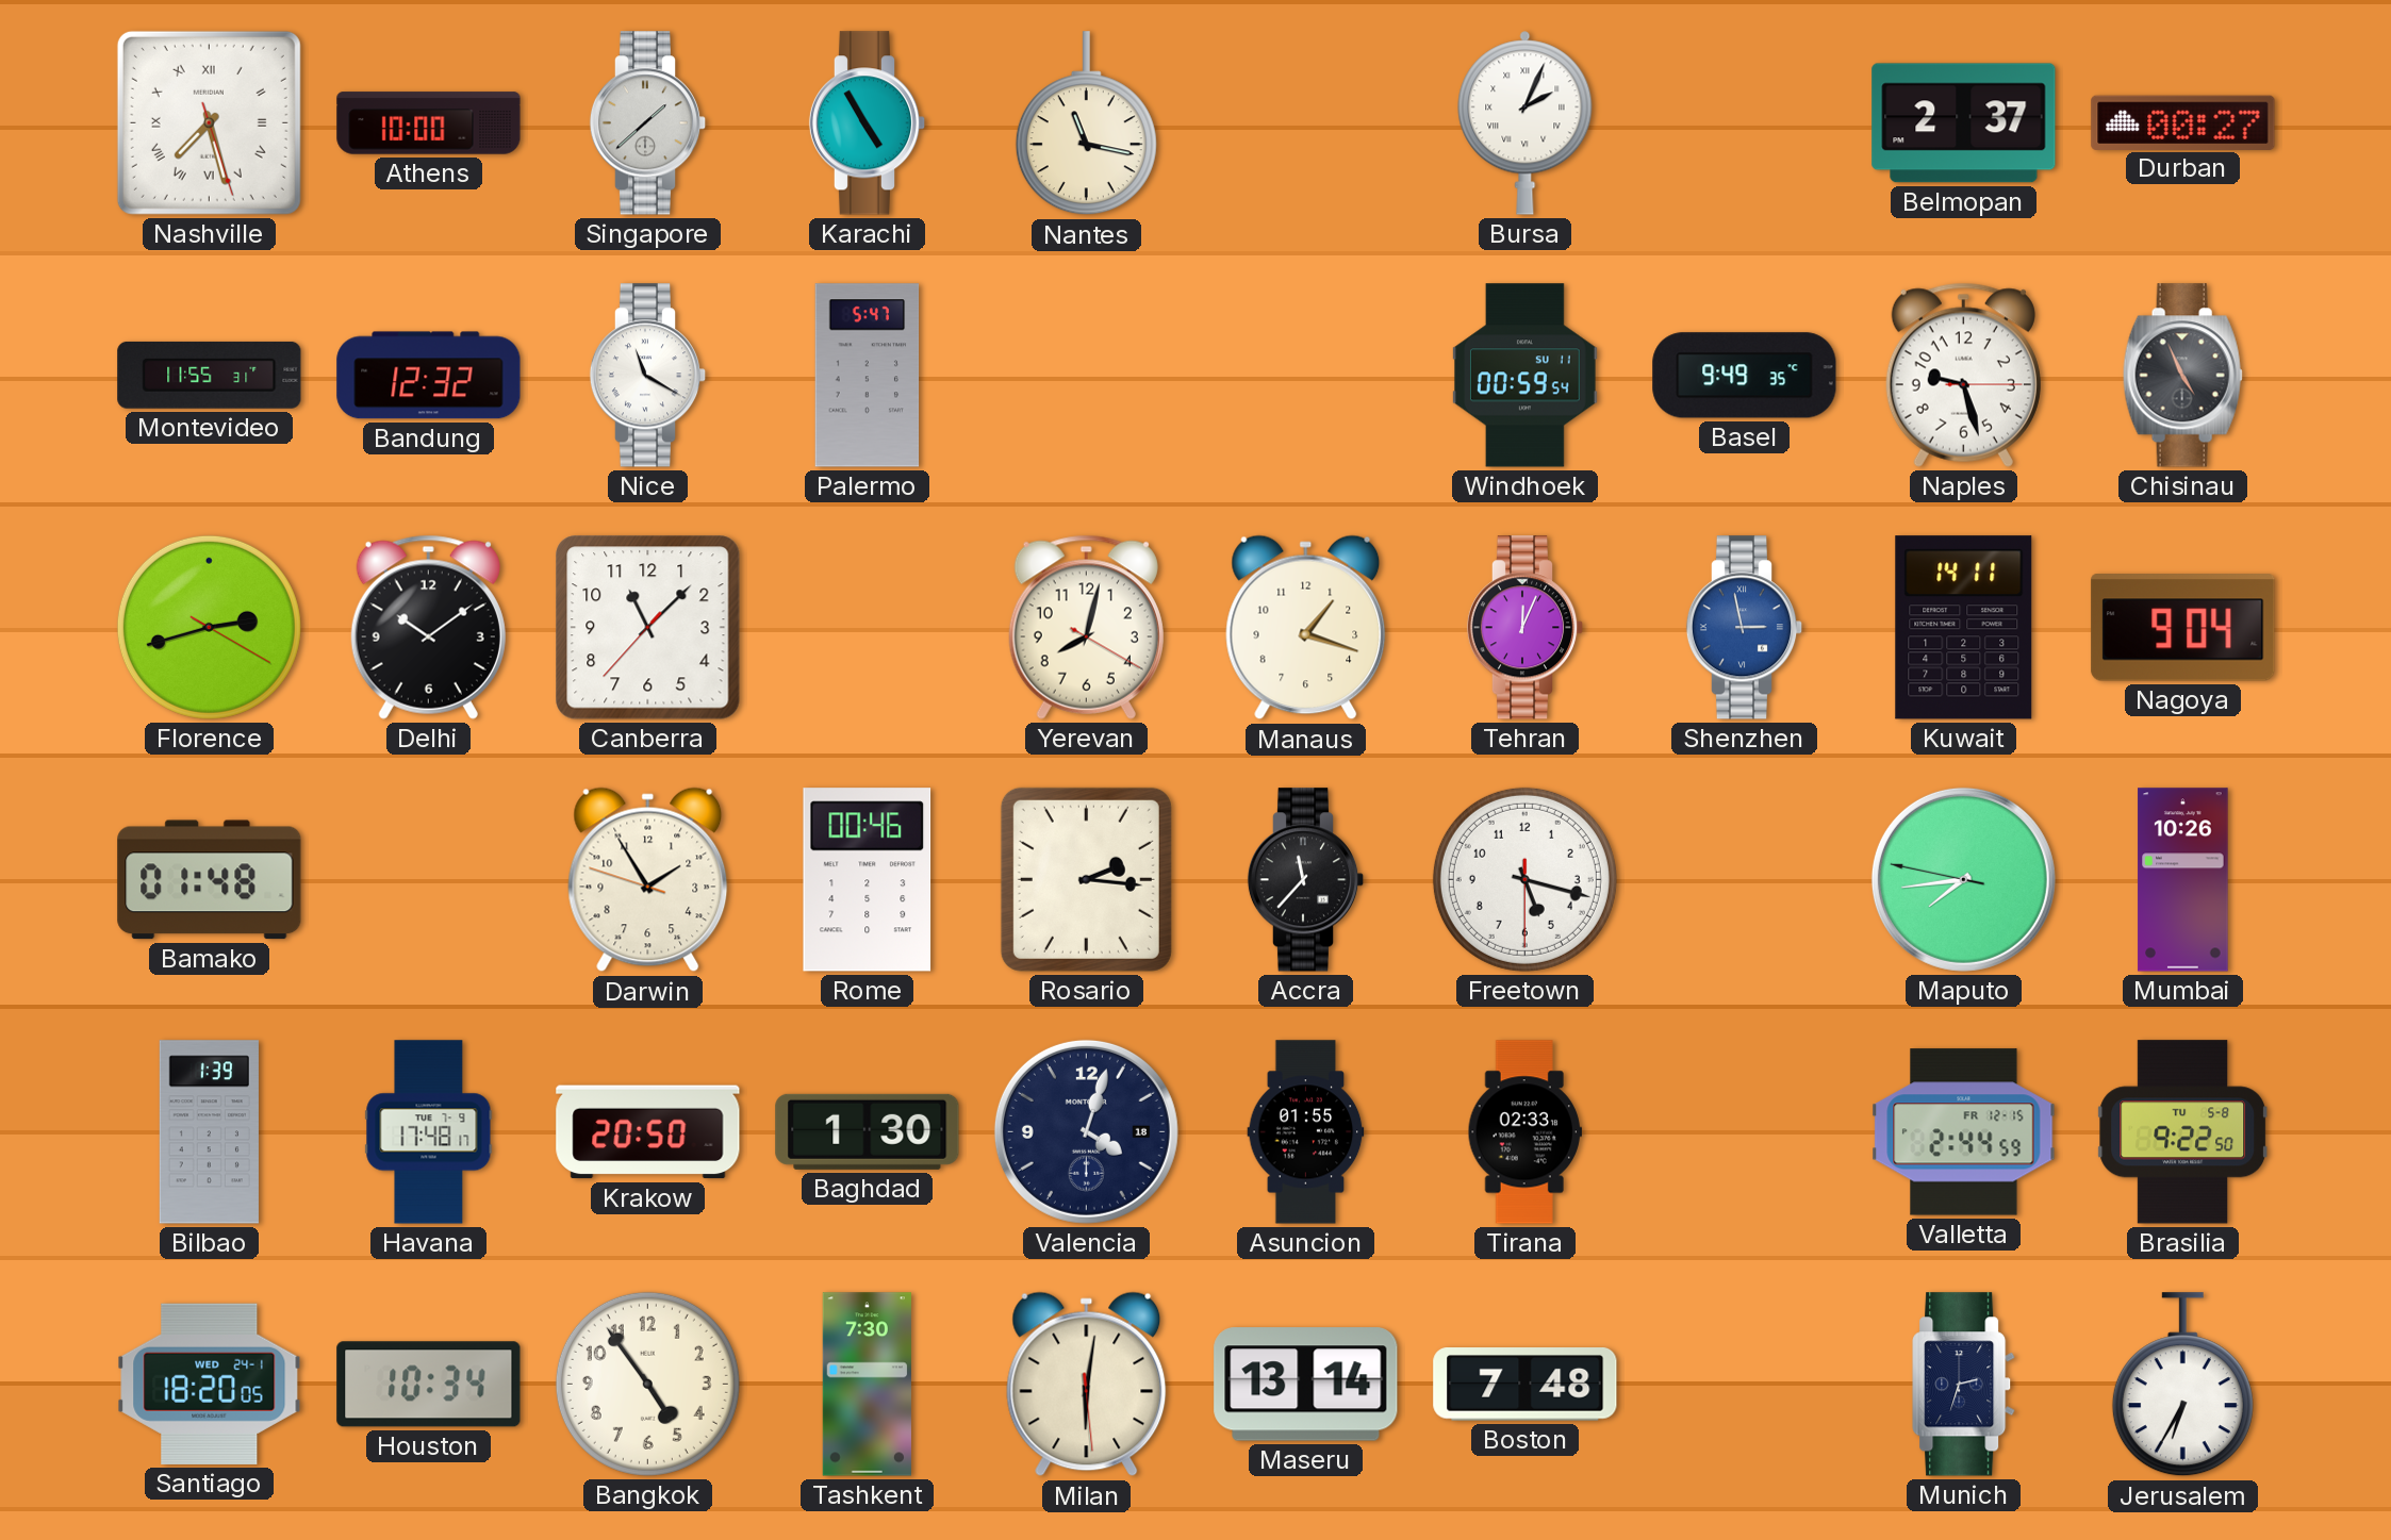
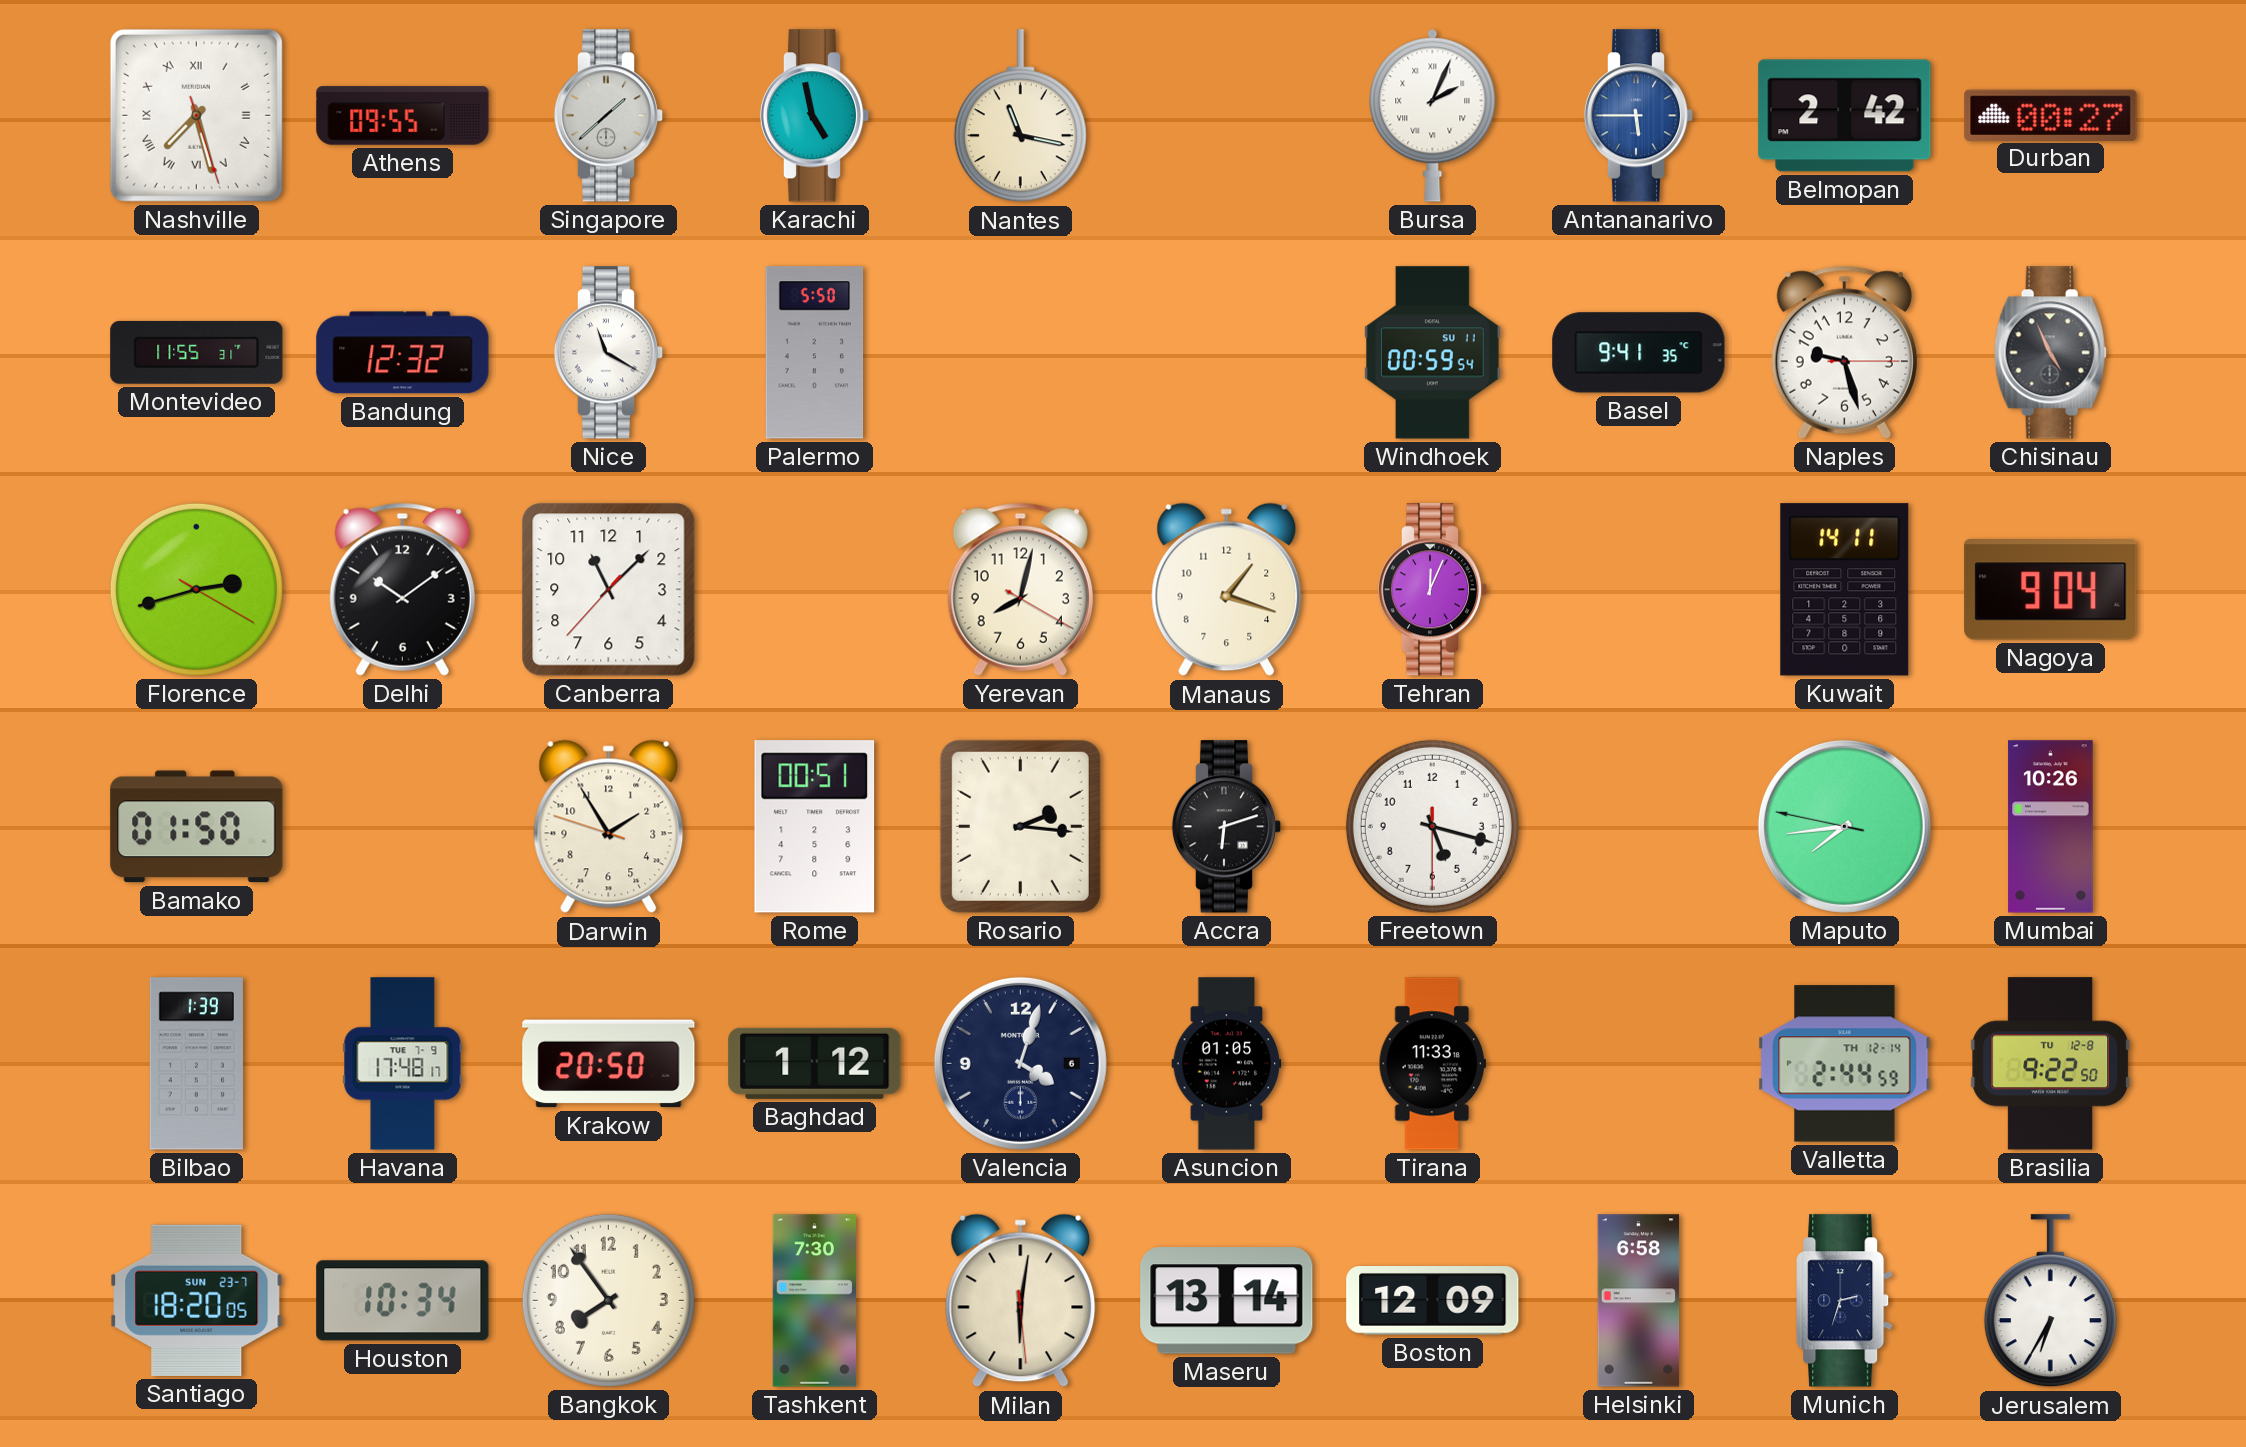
Athens: 10:00 -> 09:55
Karachi: 4:55 -> 4:58
Antananarivo: none -> 5:45
Belmopan: 2:37 -> 2:42
Palermo: 5:47 -> 5:50
Basel: 9:49 -> 9:41
Shenzhen: 2:58 -> none
Bamako: 01:48 -> 01:50
Rome: 00:46 -> 00:51
Accra: 11:37 -> 6:12
Baghdad: 1:30 -> 1:12
Valencia date: 18 -> 6
Asuncion: 01:55 -> 01:05
Tirana: 02:33 -> 11:33
Valletta date: FR 12-15 -> TH 12-14
Brasilia date: TU 5-8 -> TU 12-8
Santiago date: WED 24-1 -> SUN 23-7
Bangkok: 4:54 -> 7:54
Boston: 7:48 -> 12:09
Helsinki: none -> 6:58
